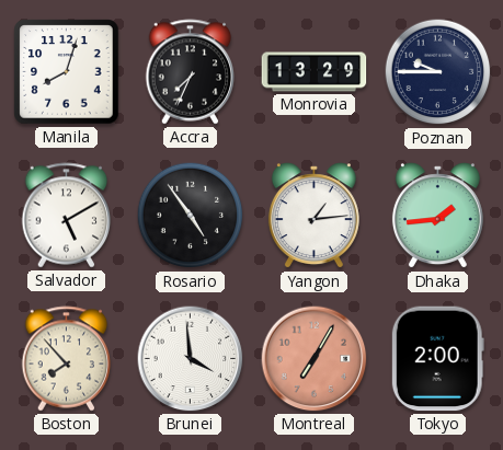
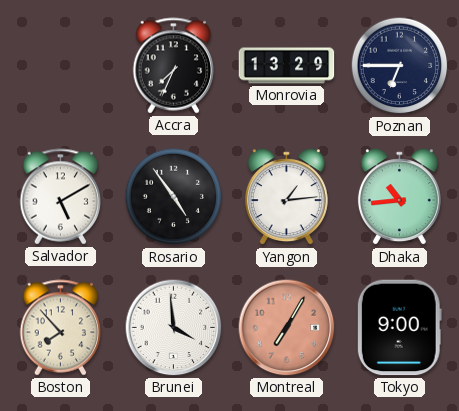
Manila: 8:03 -> none
Poznan: 9:45 -> 6:45
Dhaka: 1:44 -> 10:44
Tokyo: 2:00 -> 9:00
